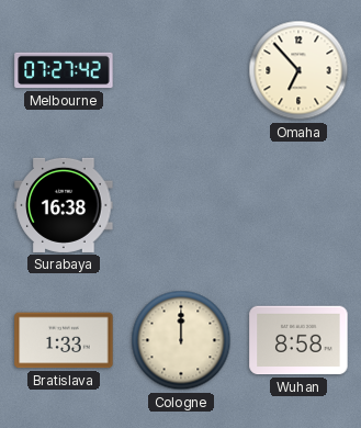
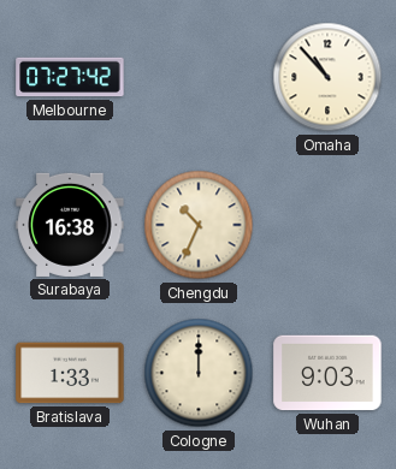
Omaha: 6:53 -> 10:53
Chengdu: none -> 10:34
Wuhan: 8:58 -> 9:03
